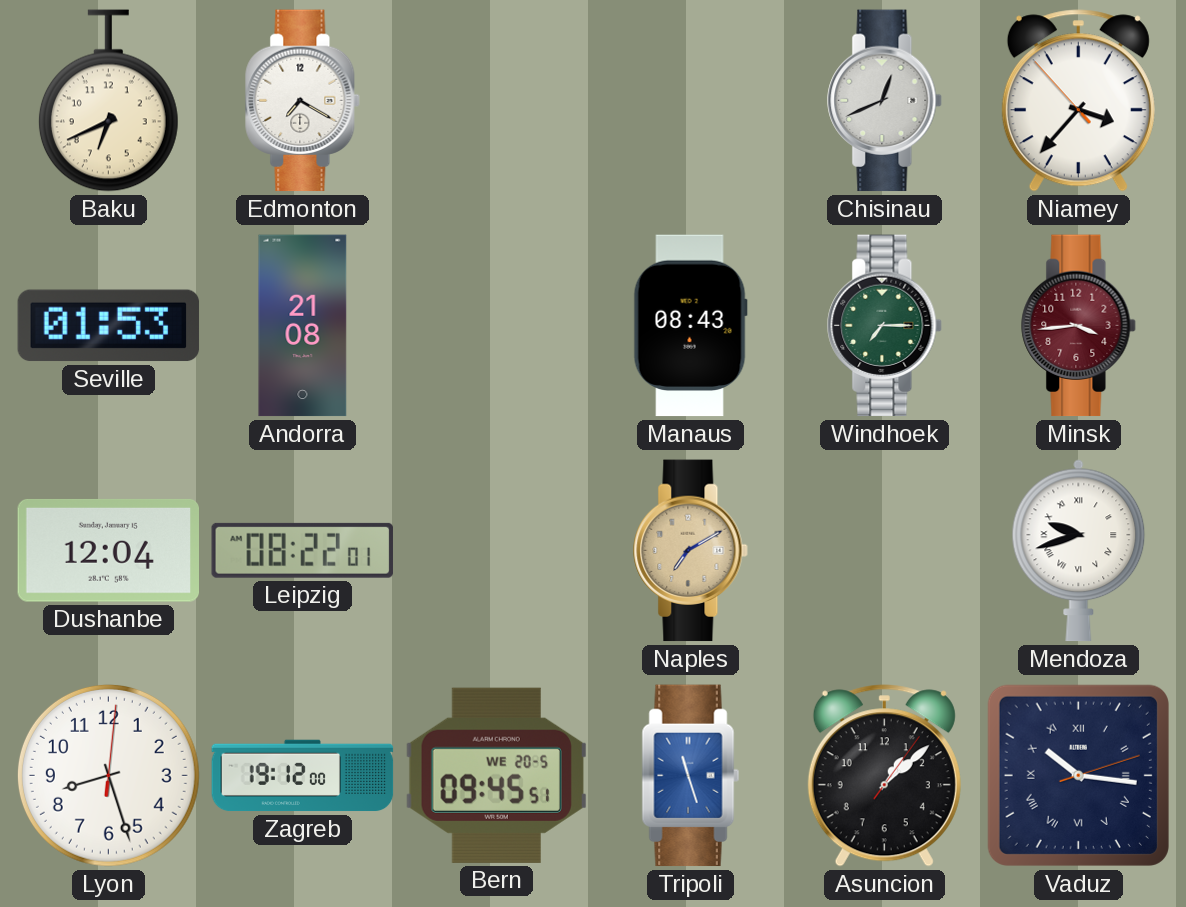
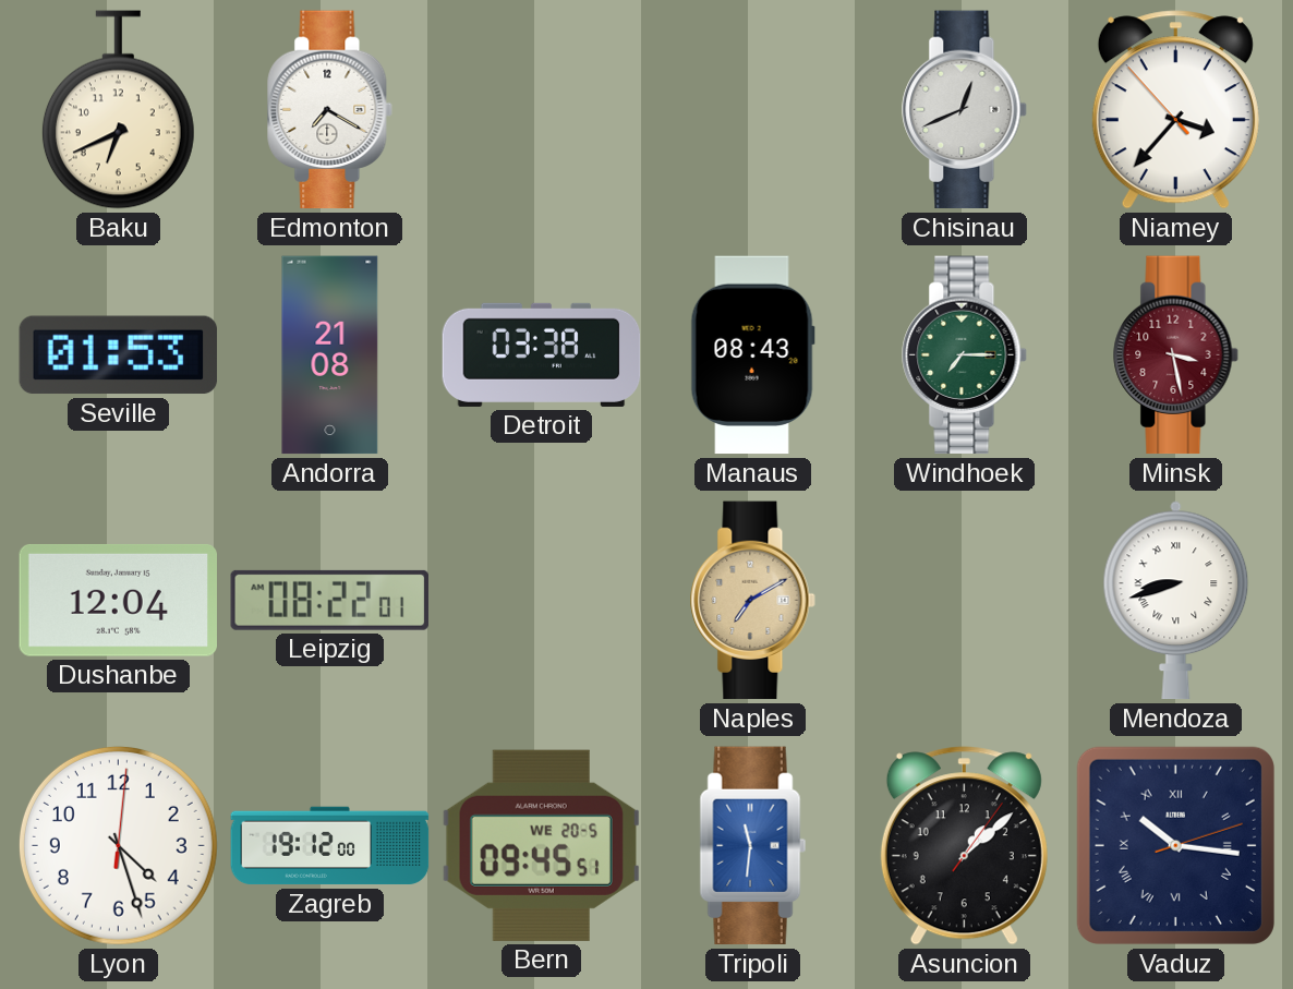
Detroit: none -> 03:38
Minsk: 3:44 -> 3:28
Mendoza: 9:42 -> 8:42
Lyon: 8:27 -> 4:27
Tripoli: 11:27 -> 11:31
